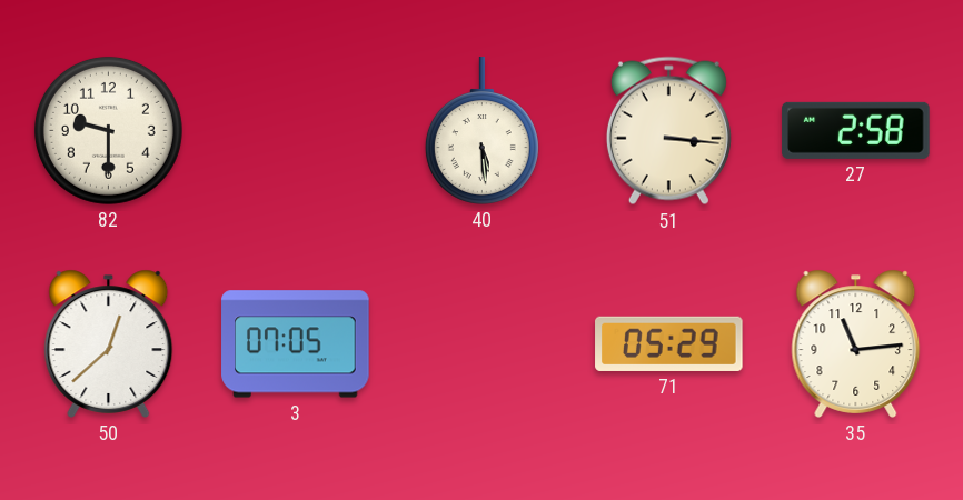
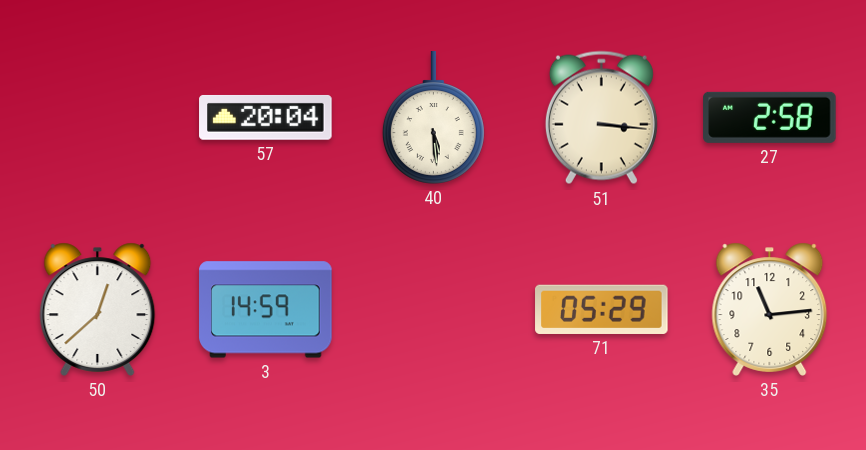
82: 9:30 -> none
57: none -> 20:04
3: 07:05 -> 14:59
